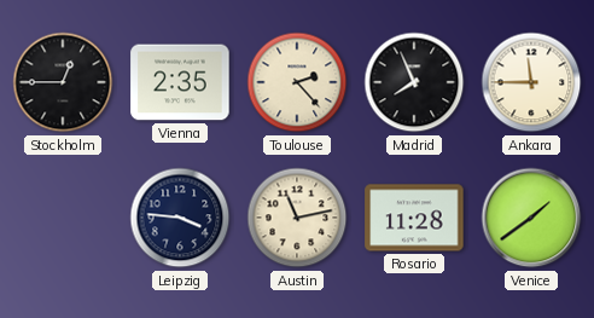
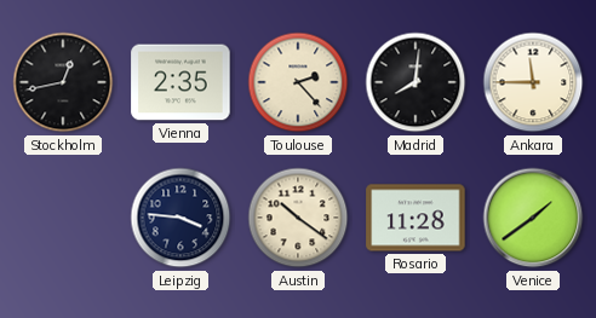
Stockholm: 12:45 -> 12:43
Madrid: 7:56 -> 8:01
Austin: 11:13 -> 10:21
